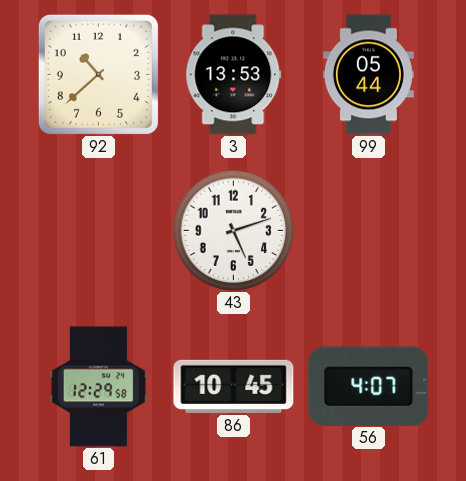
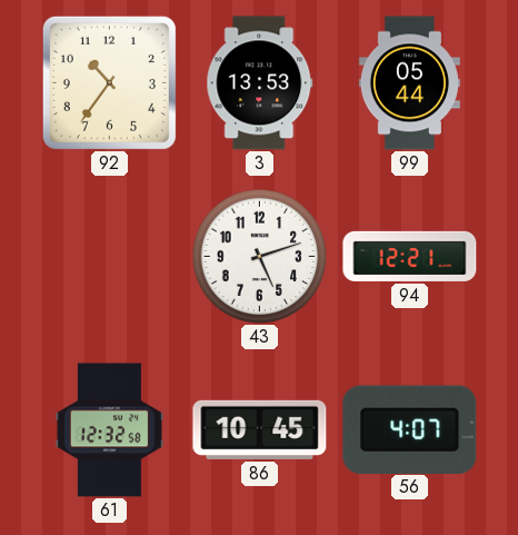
92: 10:38 -> 10:36
94: none -> 12:21
61: 12:29 -> 12:32
